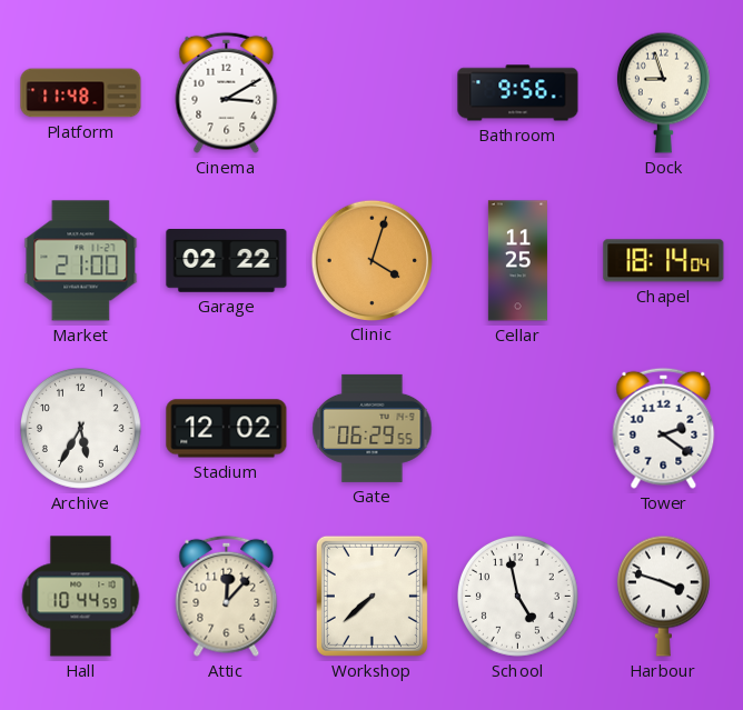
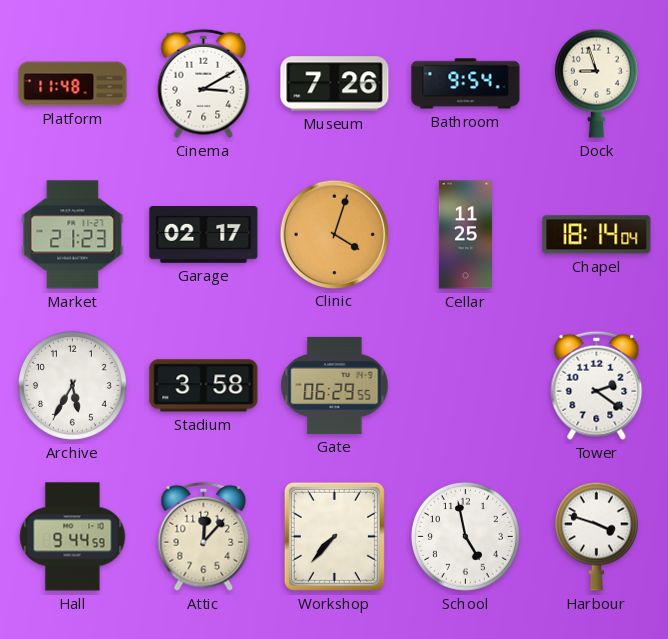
Museum: none -> 7:26
Bathroom: 9:56 -> 9:54
Market: 21:00 -> 21:23
Garage: 02:22 -> 02:17
Stadium: 12:02 -> 3:58
Hall: 10:44 -> 9:44
Workshop: 7:38 -> 7:37
